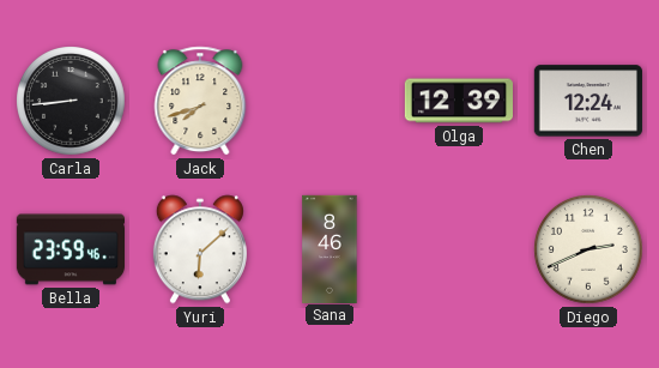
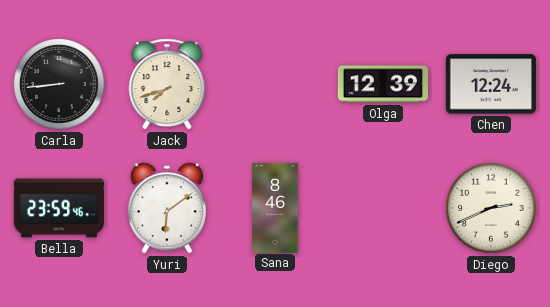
Yuri: 6:08 -> 6:09
